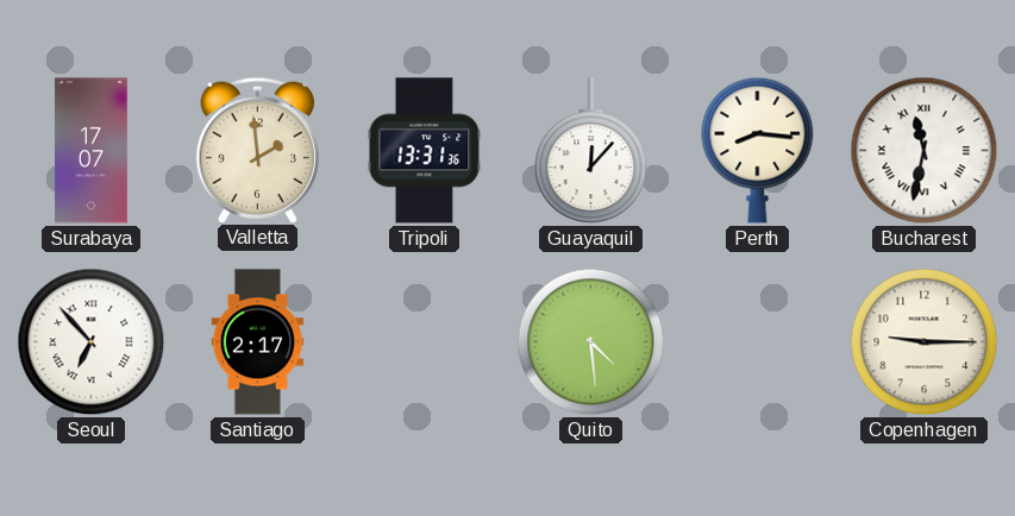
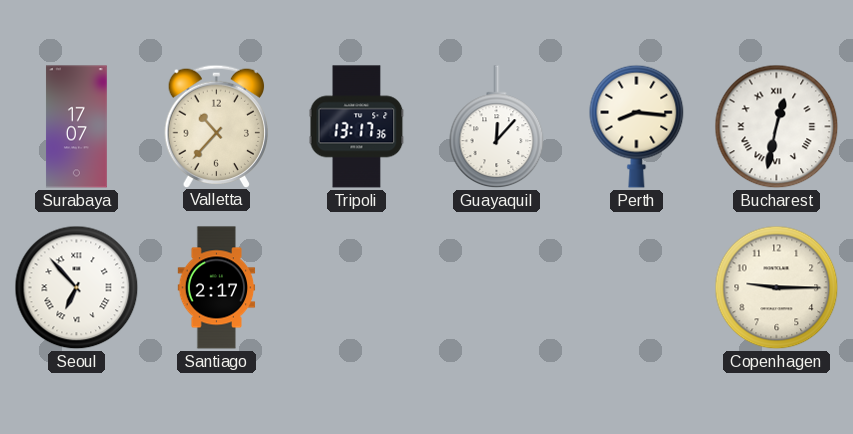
Valletta: 1:59 -> 10:37
Tripoli: 13:31 -> 13:17
Bucharest: 11:32 -> 12:32
Quito: 4:29 -> none
